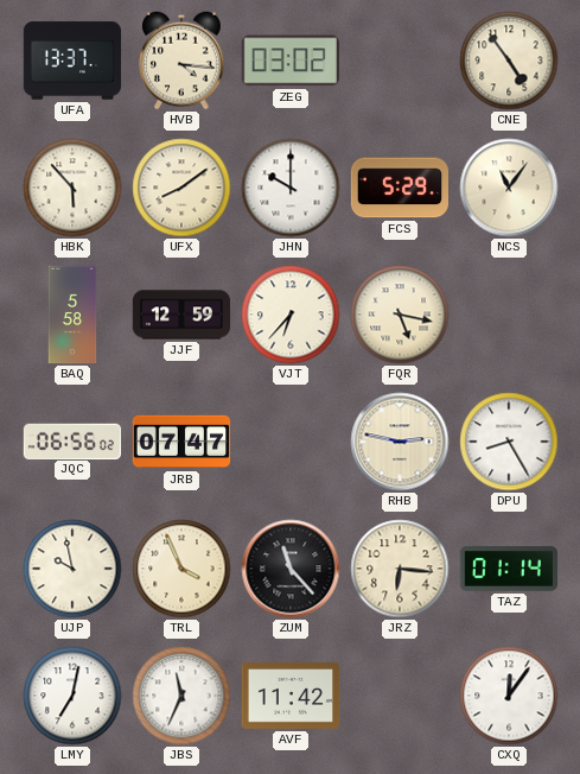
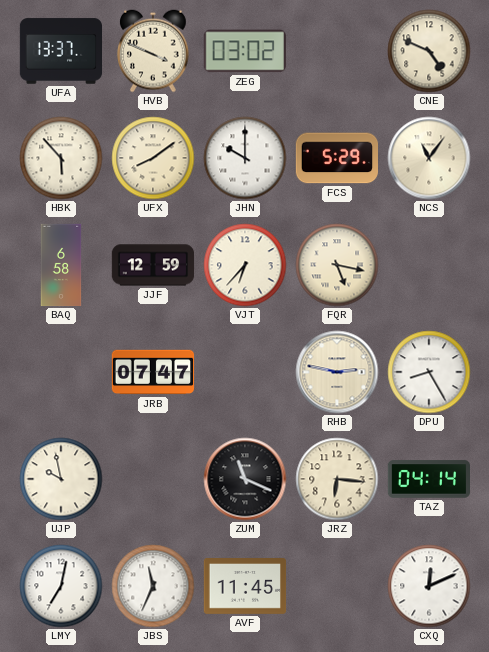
HVB: 4:16 -> 3:49
CNE: 4:54 -> 4:49
BAQ: 5:58 -> 6:58
JQC: 06:56 -> none
TRL: 3:56 -> none
ZUM: 11:23 -> 11:19
TAZ: 01:14 -> 04:14
AVF: 11:42 -> 11:45
CXQ: 12:06 -> 12:11
